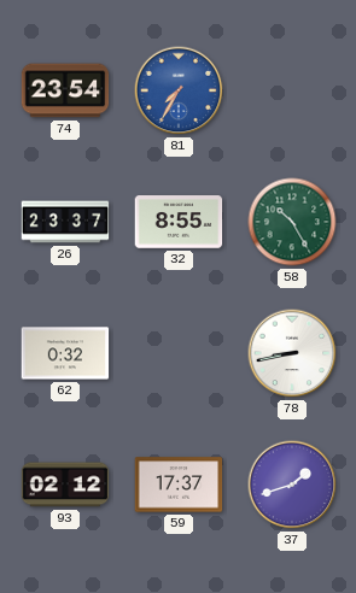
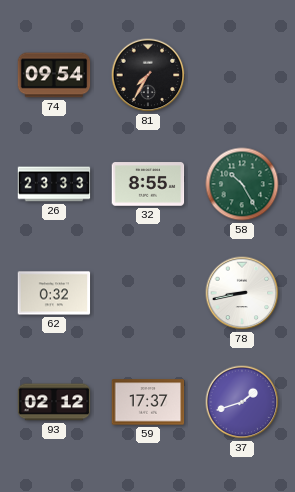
74: 23:54 -> 09:54
81 dial: blue -> black
26: 23:37 -> 23:33
